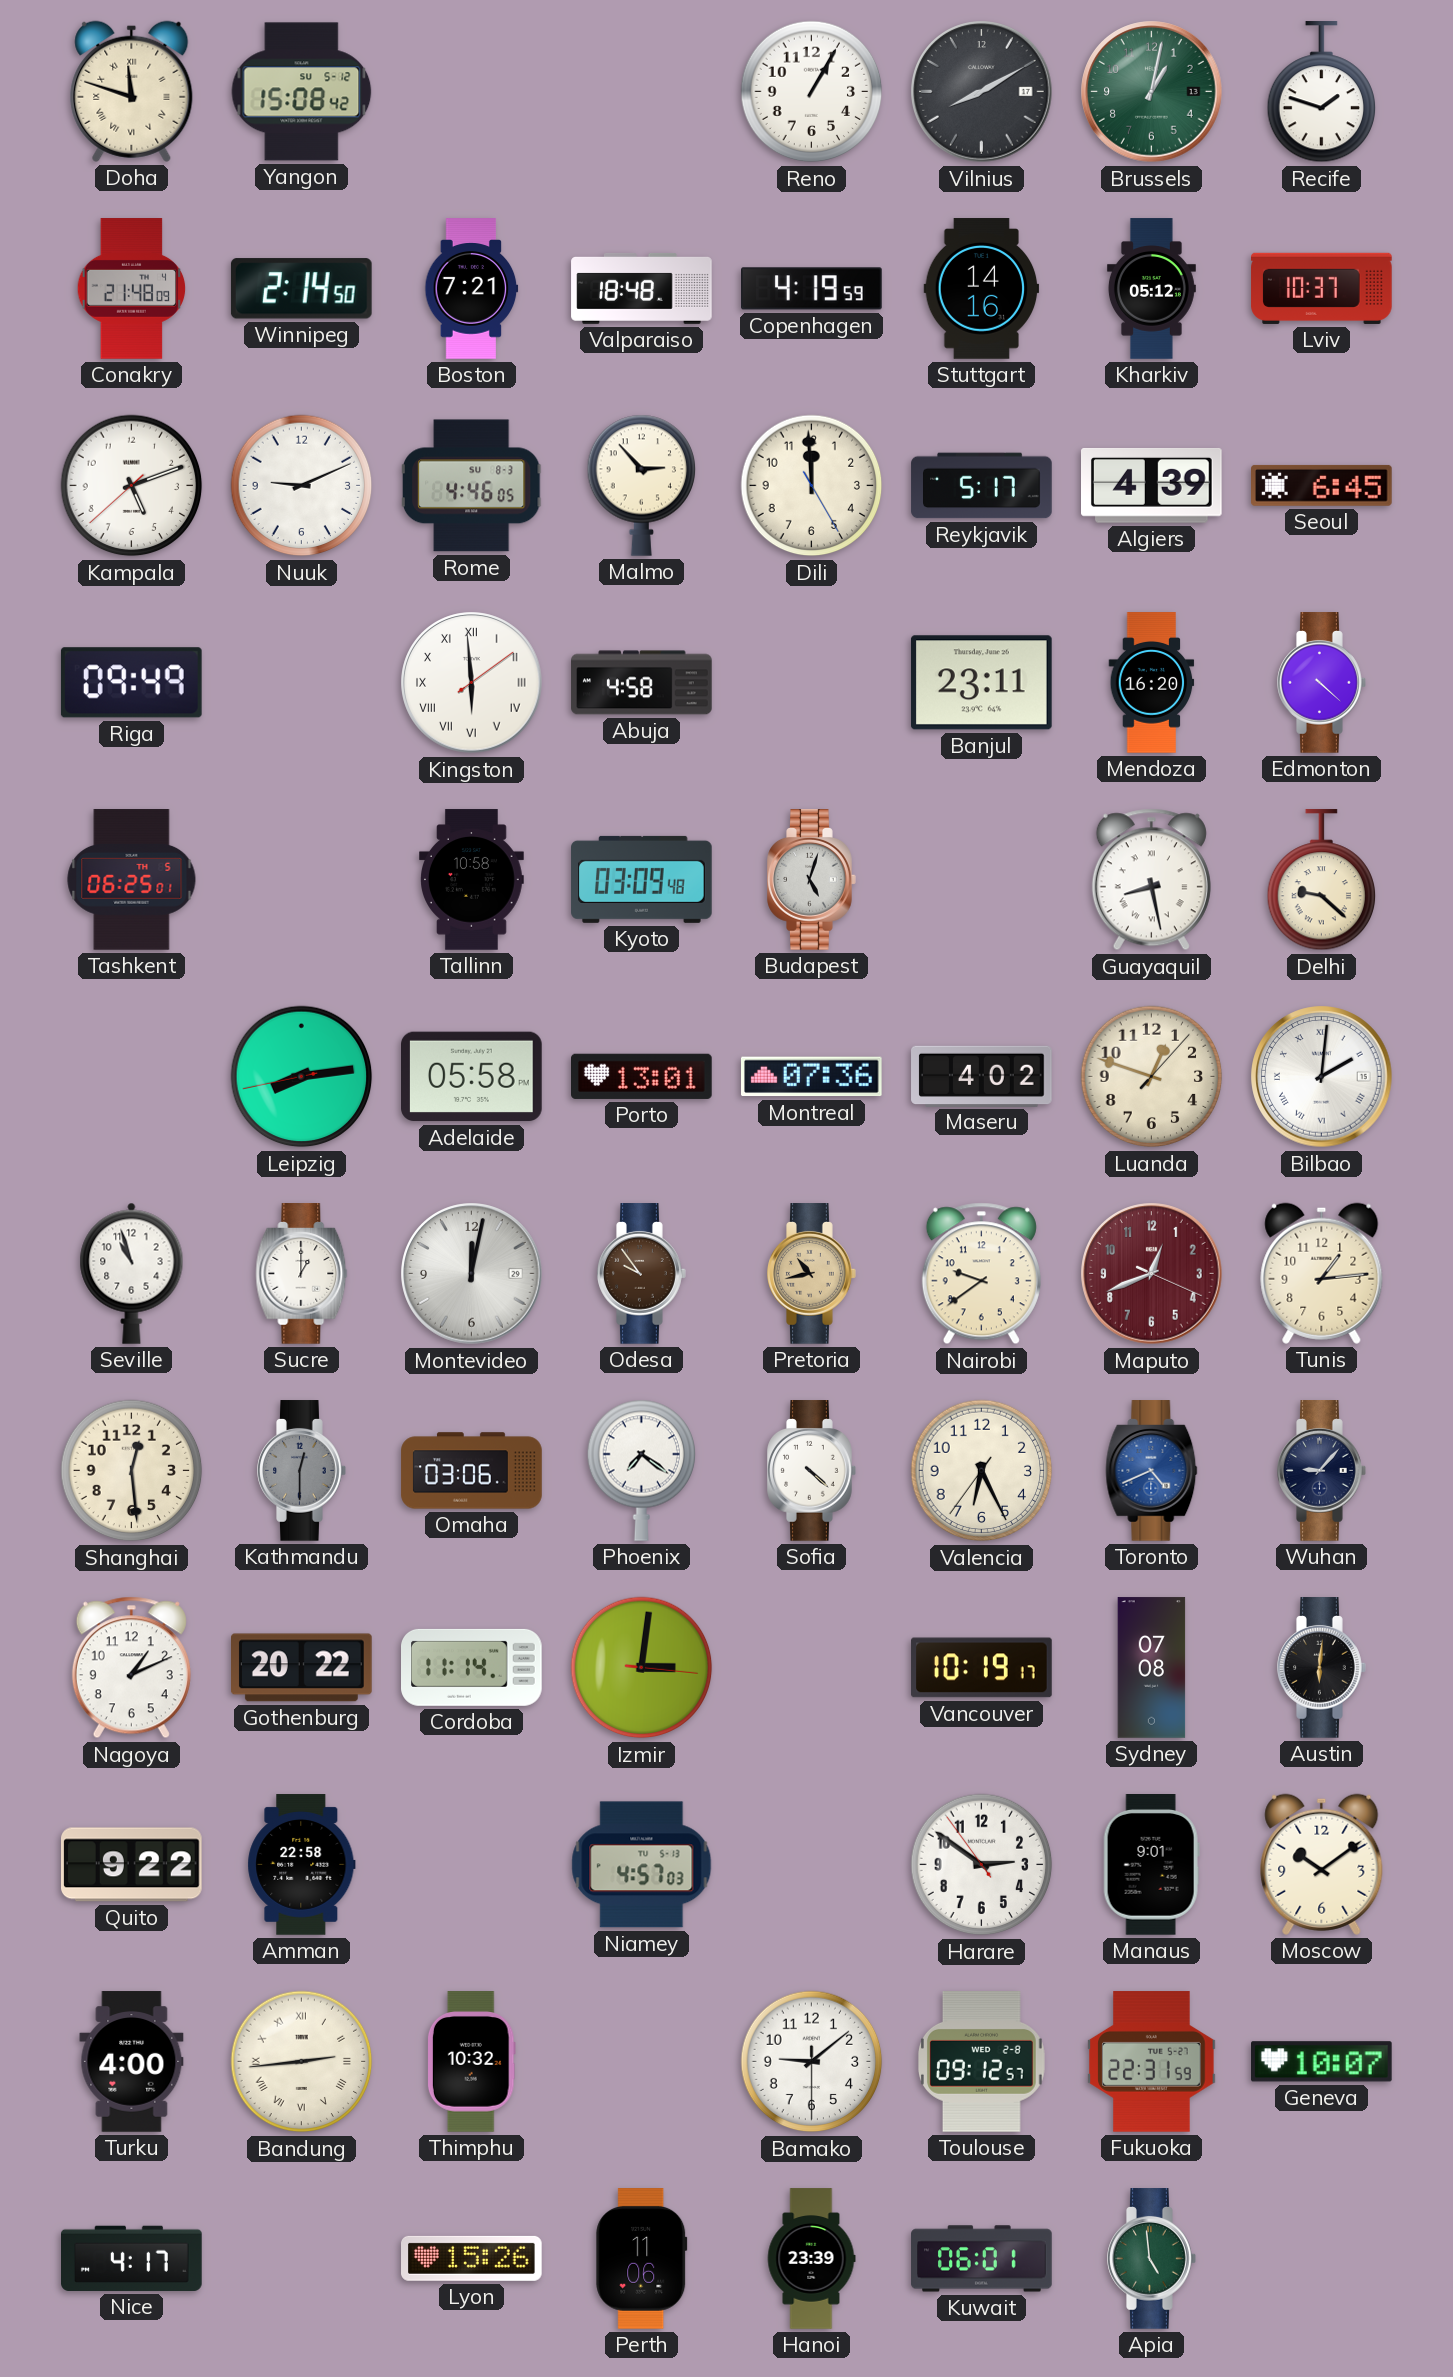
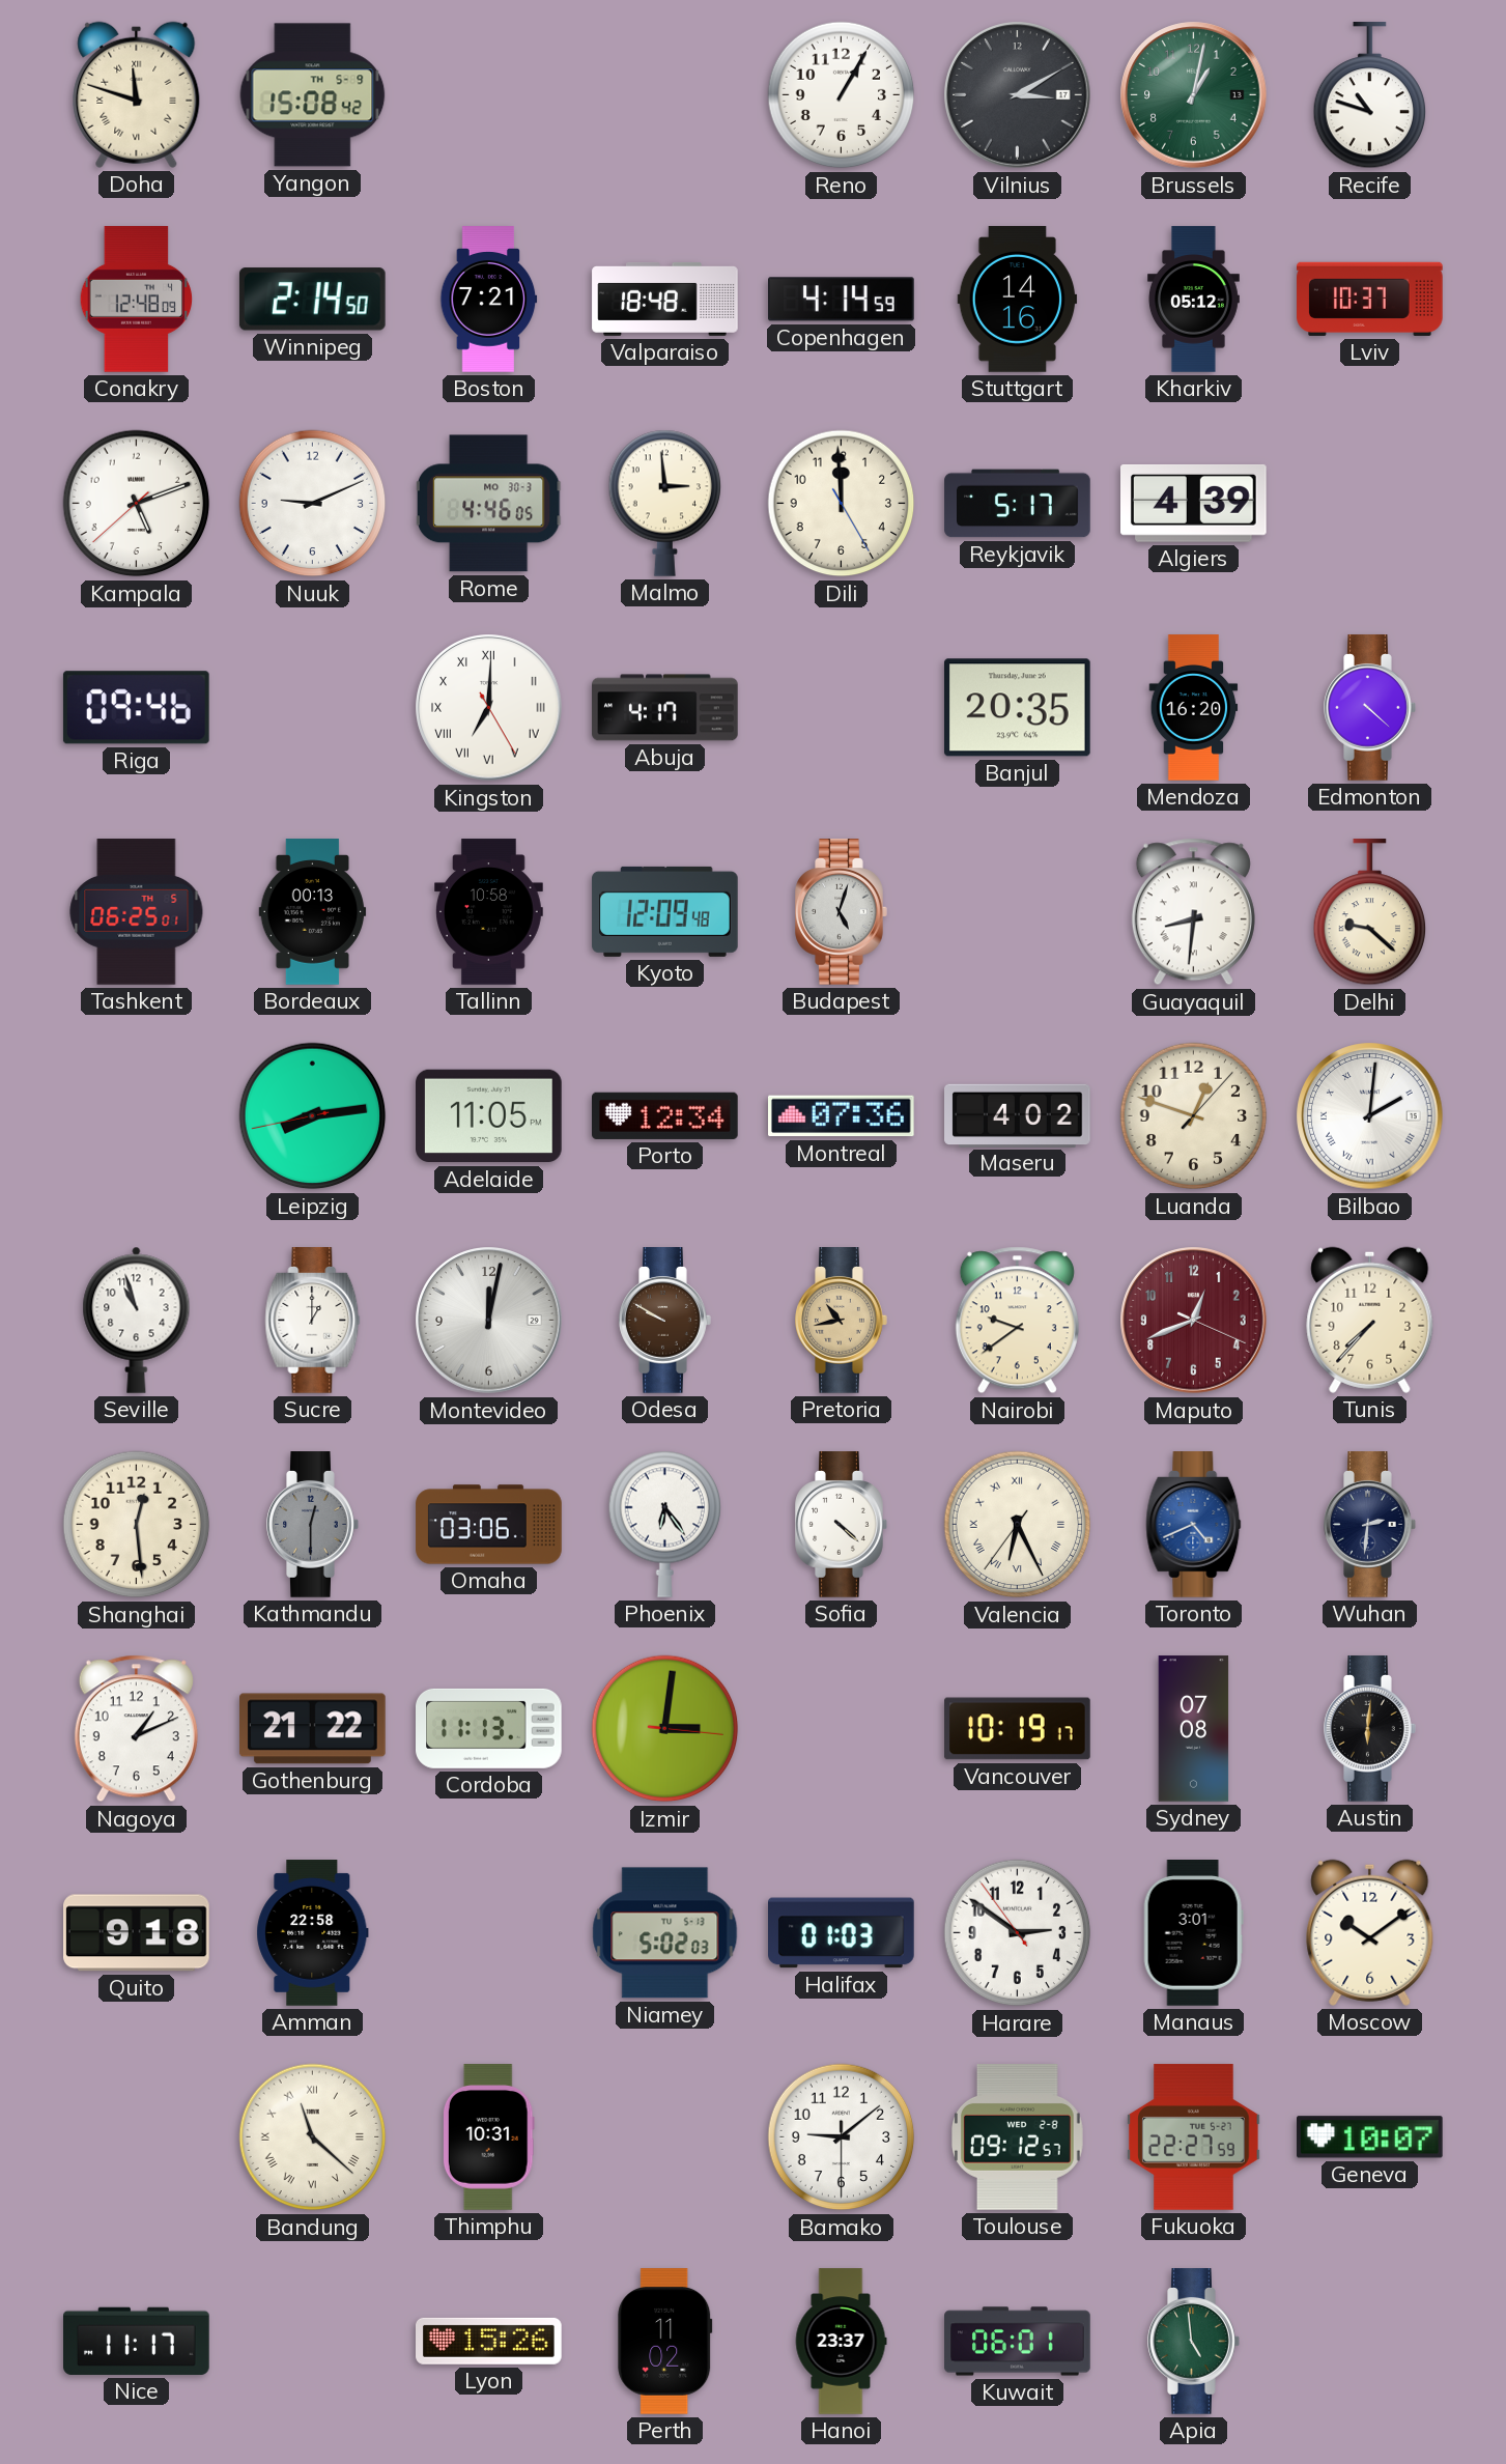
Yangon date: SU 5-12 -> TH 5-9
Vilnius: 8:10 -> 3:10
Recife: 1:48 -> 10:48
Conakry: 21:48 -> 12:48
Copenhagen: 4:19 -> 4:14
Rome date: SU 8-3 -> MO 30-3
Malmo: 2:53 -> 2:59
Seoul: 6:45 -> none
Riga: 09:49 -> 09:46
Kingston: 5:59 -> 7:00
Abuja: 4:58 -> 4:17
Banjul: 23:11 -> 20:35
Bordeaux: none -> 00:13
Kyoto: 03:09 -> 12:09
Guayaquil: 8:28 -> 8:31
Adelaide: 05:58 -> 11:05
Porto: 13:01 -> 12:34
Odesa: 9:54 -> 9:50
Tunis: 1:14 -> 7:37
Phoenix: 7:21 -> 6:24
Valencia numerals: Arabic -> Roman
Wuhan: 9:07 -> 2:31
Gothenburg: 20:22 -> 21:22
Cordoba: 11:14 -> 11:13
Quito: 9:22 -> 9:18
Niamey: 4:57 -> 5:02
Halifax: none -> 01:03
Manaus: 9:01 -> 3:01
Turku: 4:00 -> none
Bandung: 2:44 -> 11:22
Thimphu: 10:32 -> 10:31
Fukuoka: 22:31 -> 22:27
Nice: 4:17 -> 11:17
Perth: 11:06 -> 11:02
Hanoi: 23:39 -> 23:37
